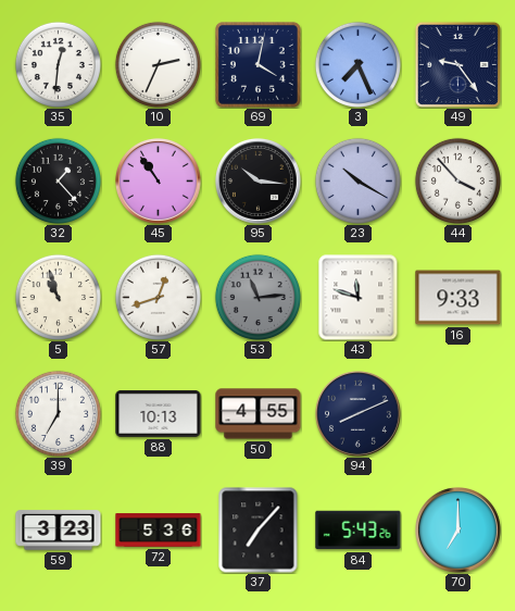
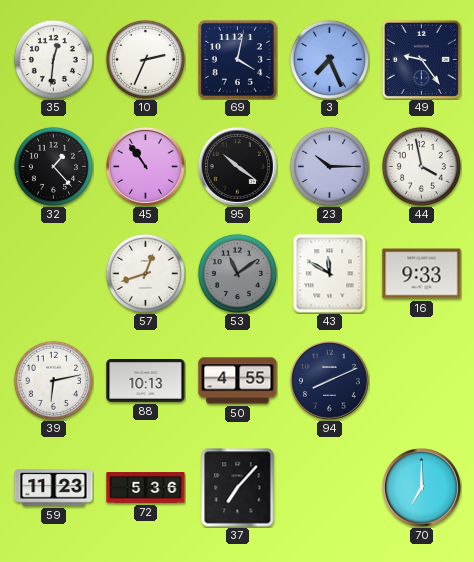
95: 10:16 -> 10:21
23: 10:20 -> 10:15
44: 3:53 -> 3:58
5: 10:57 -> none
53: 11:14 -> 11:09
43: 11:48 -> 11:50
39: 7:00 -> 6:13
59: 3:23 -> 11:23
84: 5:43 -> none
